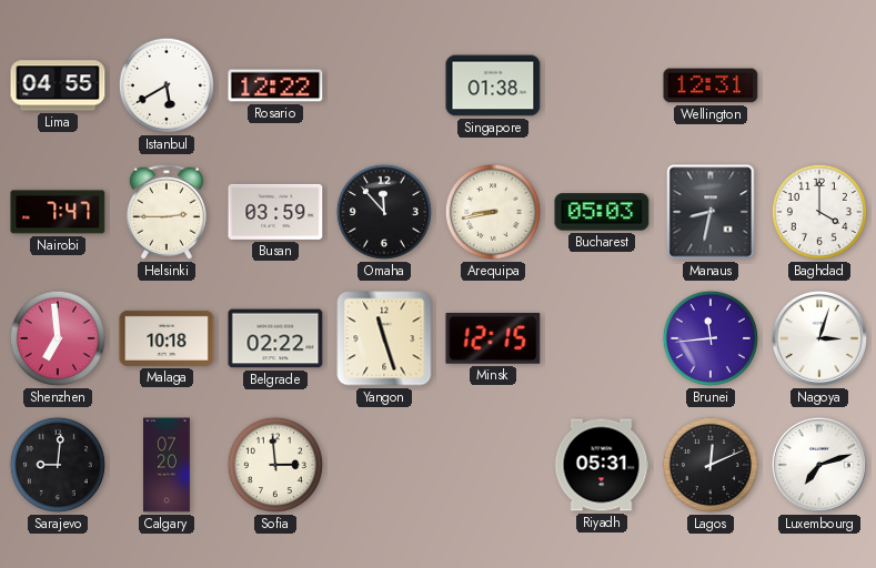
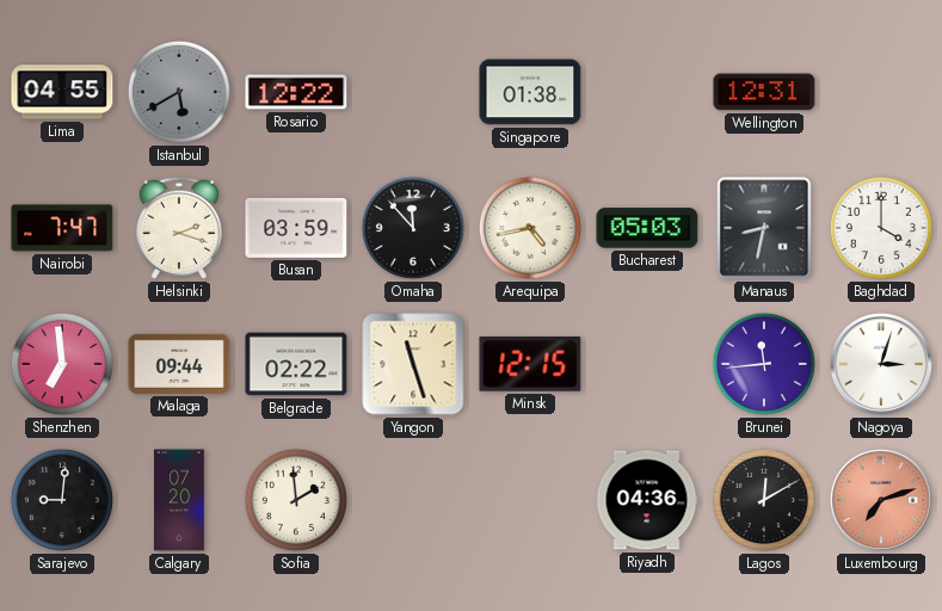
Istanbul dial: white -> grey
Helsinki: 2:45 -> 2:18
Arequipa: 8:43 -> 4:43
Malaga: 10:18 -> 09:44
Sofia: 2:59 -> 1:59
Riyadh: 05:31 -> 04:36
Lagos: 12:11 -> 12:10
Luxembourg dial: white -> salmon
